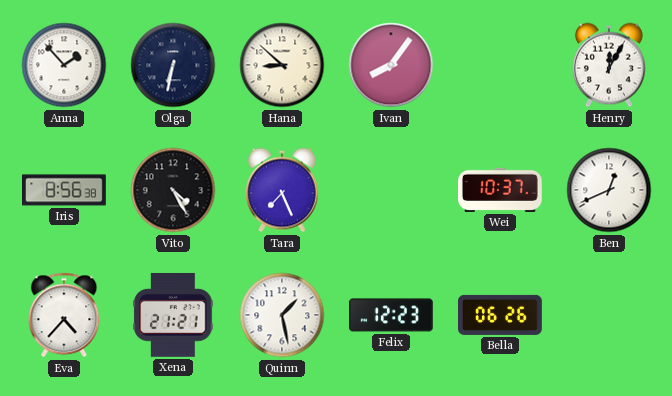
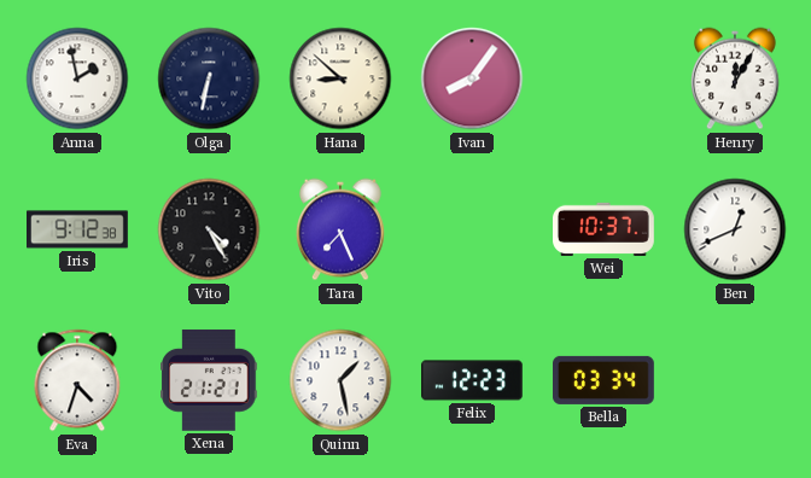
Anna: 1:53 -> 1:58
Iris: 8:56 -> 9:12
Eva: 4:37 -> 4:33
Bella: 06:26 -> 03:34
